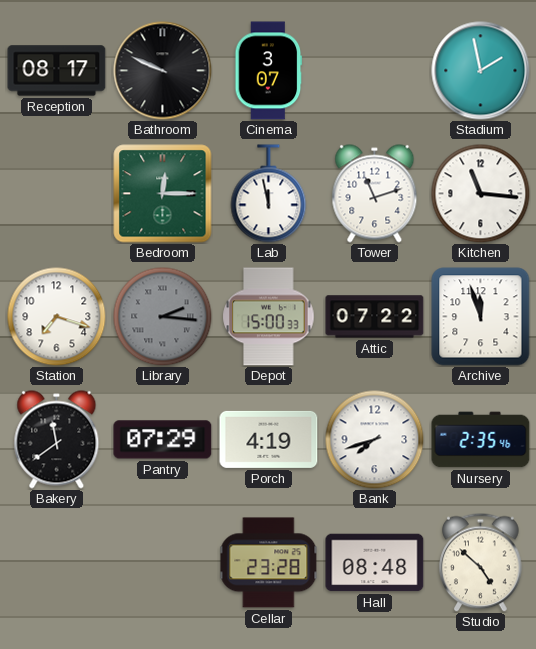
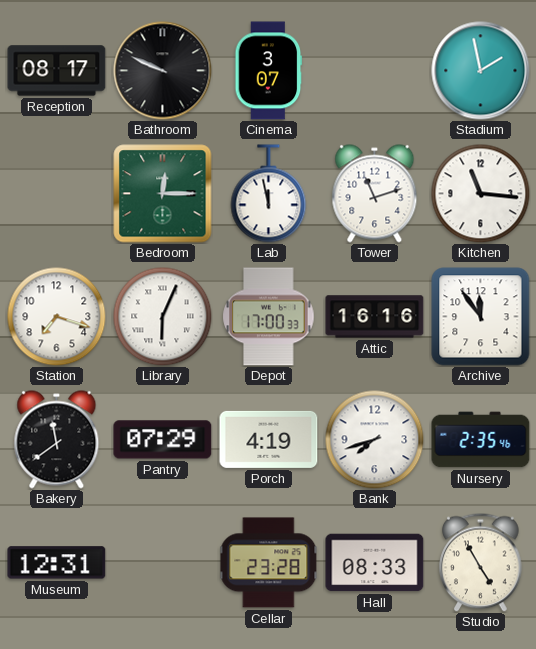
Library: 2:16 -> 6:04
Library dial: grey -> white
Depot: 15:00 -> 17:00
Attic: 07:22 -> 16:16
Archive: 11:57 -> 11:54
Museum: none -> 12:31
Hall: 08:48 -> 08:33
Studio: 4:52 -> 4:55
